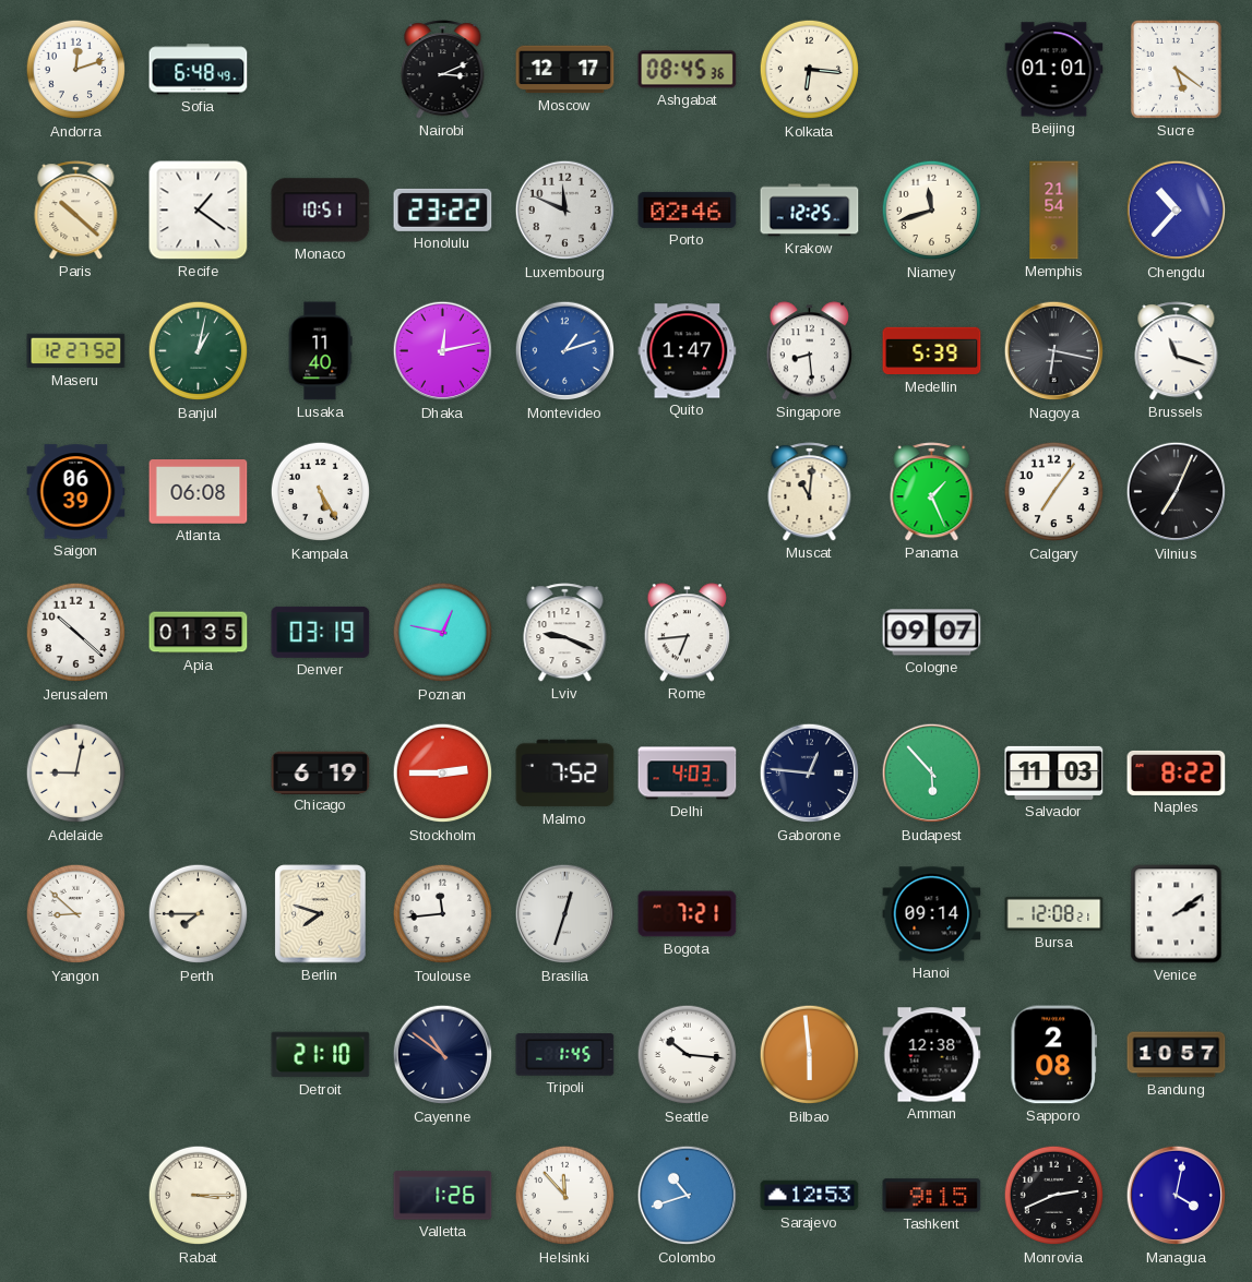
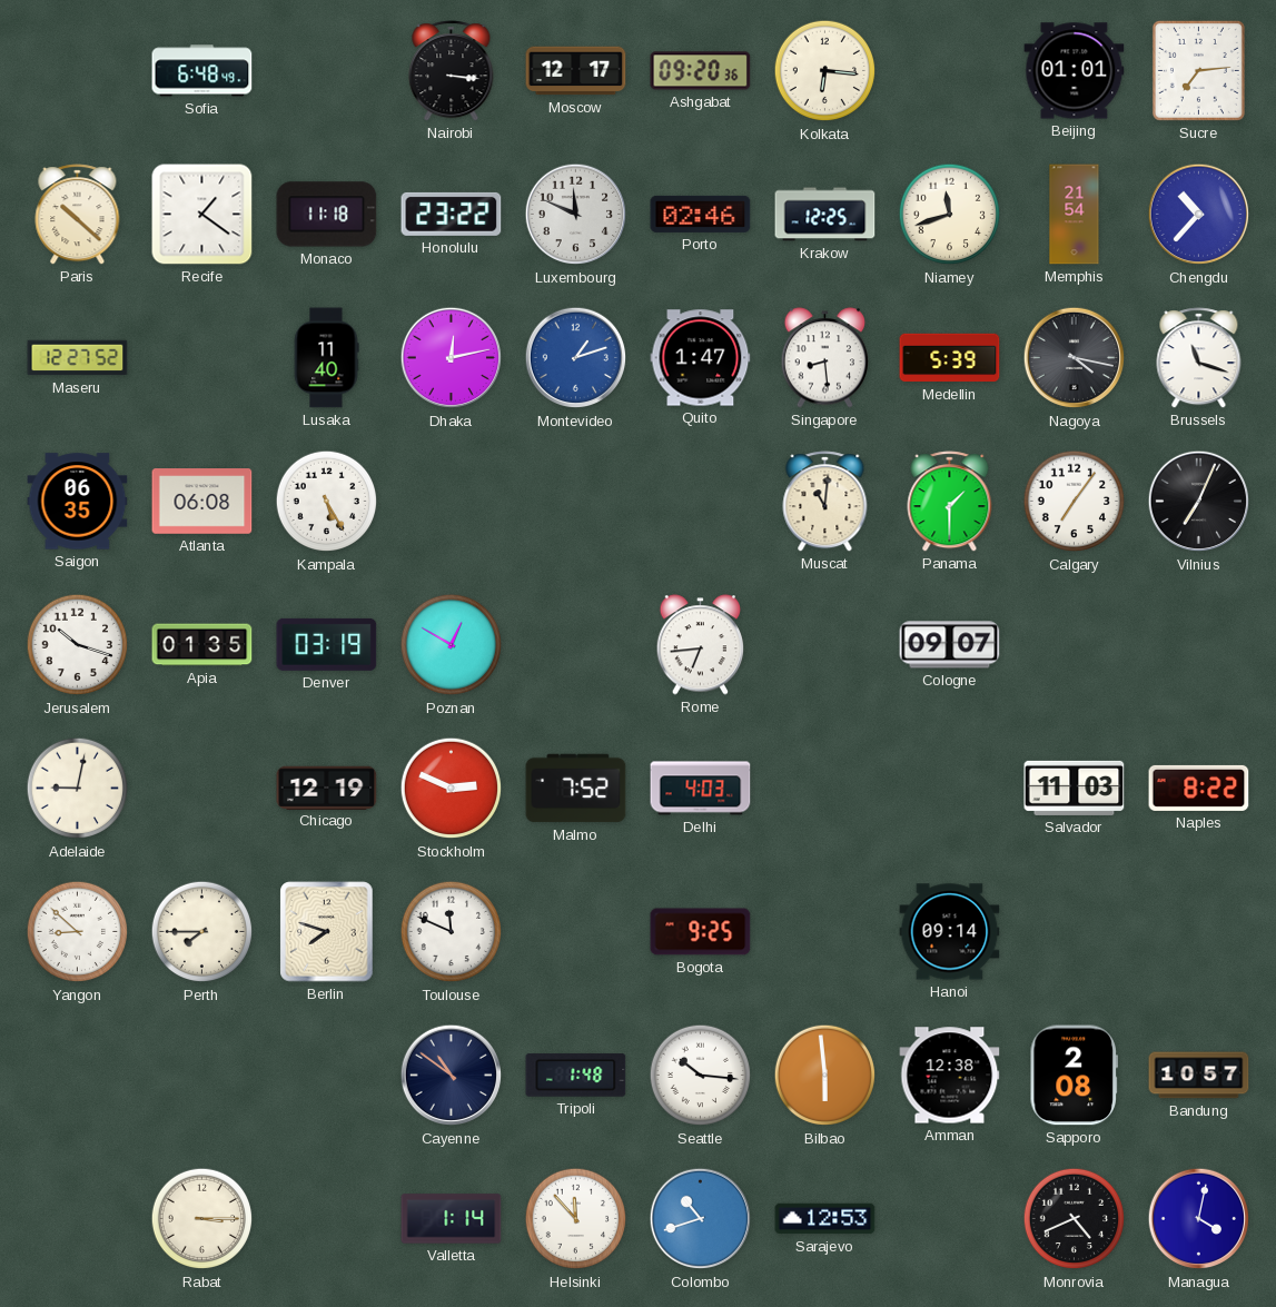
Andorra: 12:12 -> none
Nairobi: 3:11 -> 3:16
Ashgabat: 08:45 -> 09:20
Sucre: 5:21 -> 7:14
Monaco: 10:51 -> 11:18
Banjul: 1:02 -> none
Nagoya: 6:17 -> 4:17
Saigon: 06:39 -> 06:35
Panama: 1:26 -> 1:30
Jerusalem: 10:22 -> 10:18
Poznan: 12:47 -> 12:50
Lviv: 9:19 -> none
Chicago: 6:19 -> 12:19
Stockholm: 2:45 -> 2:49
Gaborone: 12:46 -> none
Budapest: 5:53 -> none
Toulouse: 11:44 -> 11:49
Brasilia: 12:33 -> none
Bogota: 7:21 -> 9:25
Bursa: 12:08 -> none
Venice: 2:09 -> none
Detroit: 21:10 -> none
Tripoli: 1:45 -> 1:48
Valletta: 1:26 -> 1:14
Tashkent: 9:15 -> none
Monrovia: 2:41 -> 4:41
